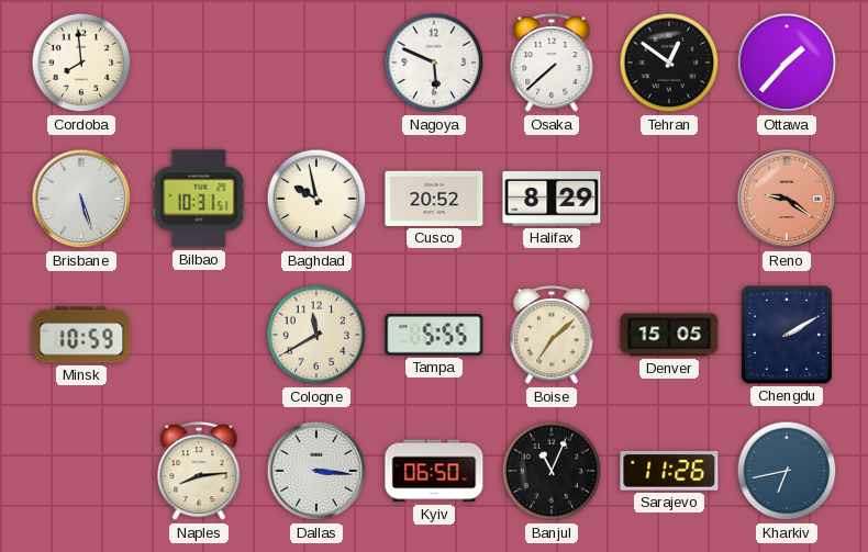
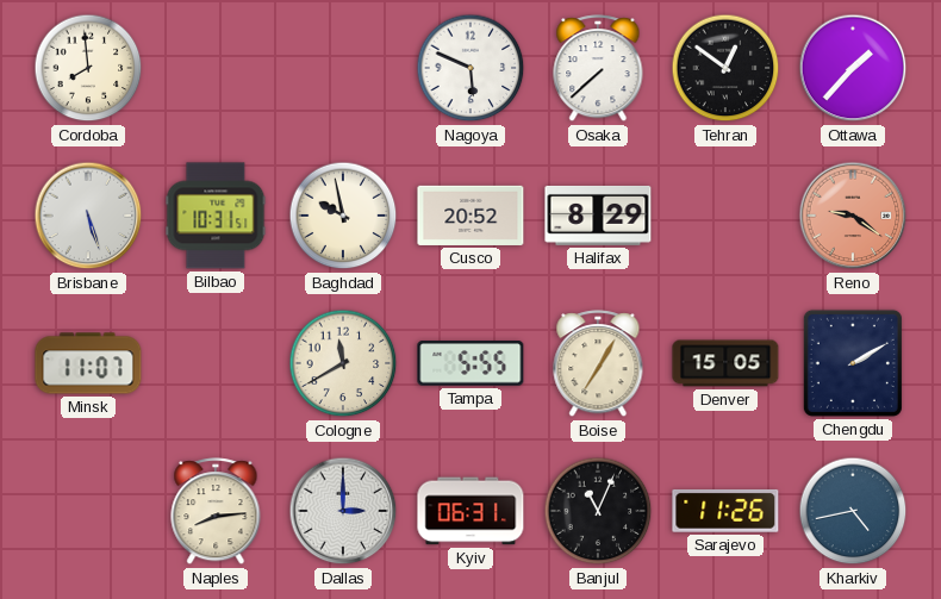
Minsk: 10:59 -> 11:07
Boise: 7:08 -> 7:05
Dallas: 3:16 -> 3:00
Kyiv: 06:50 -> 06:31
Kharkiv: 6:43 -> 4:43
